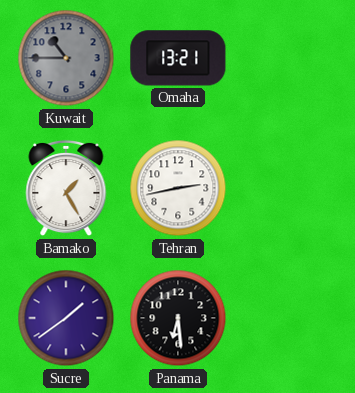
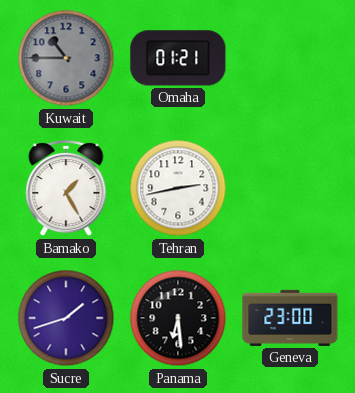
Omaha: 13:21 -> 01:21
Sucre: 1:39 -> 1:42
Geneva: none -> 23:00
